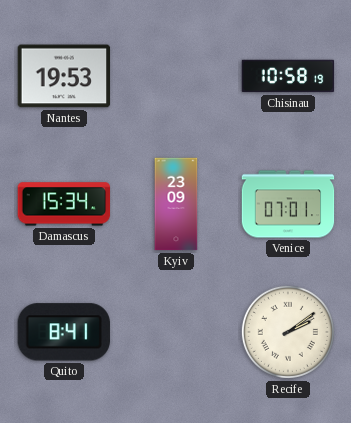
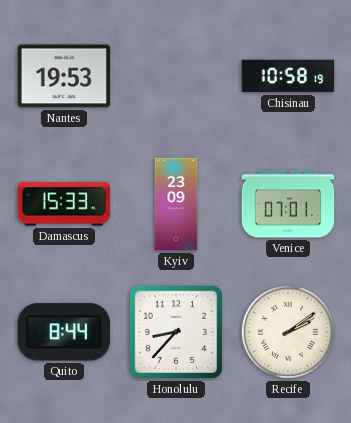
Damascus: 15:34 -> 15:33
Quito: 8:41 -> 8:44
Honolulu: none -> 8:37
